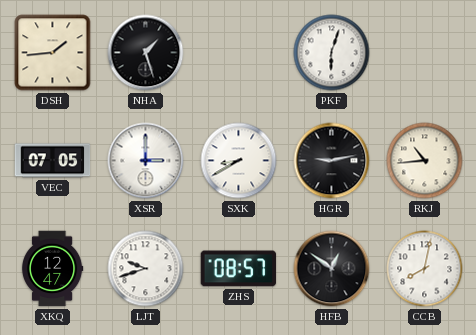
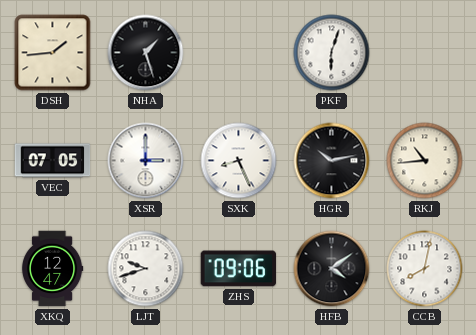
SXK: 8:40 -> 8:26
HGR: 9:13 -> 10:13
ZHS: 08:57 -> 09:06
HFB: 12:51 -> 4:09
